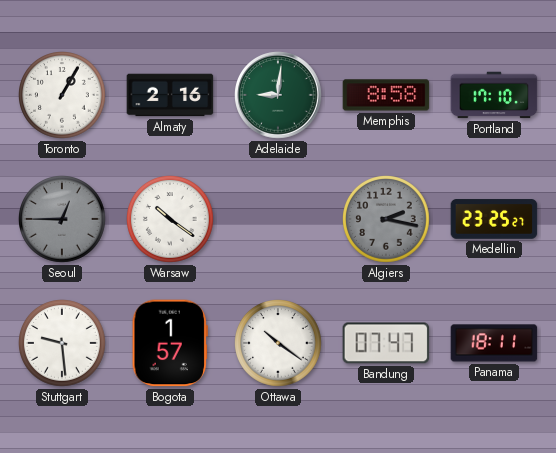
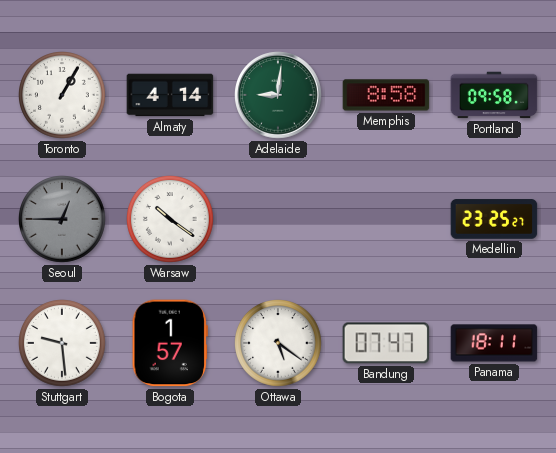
Almaty: 2:16 -> 4:14
Portland: 17:10 -> 09:58
Algiers: 2:17 -> none
Ottawa: 10:21 -> 5:21
